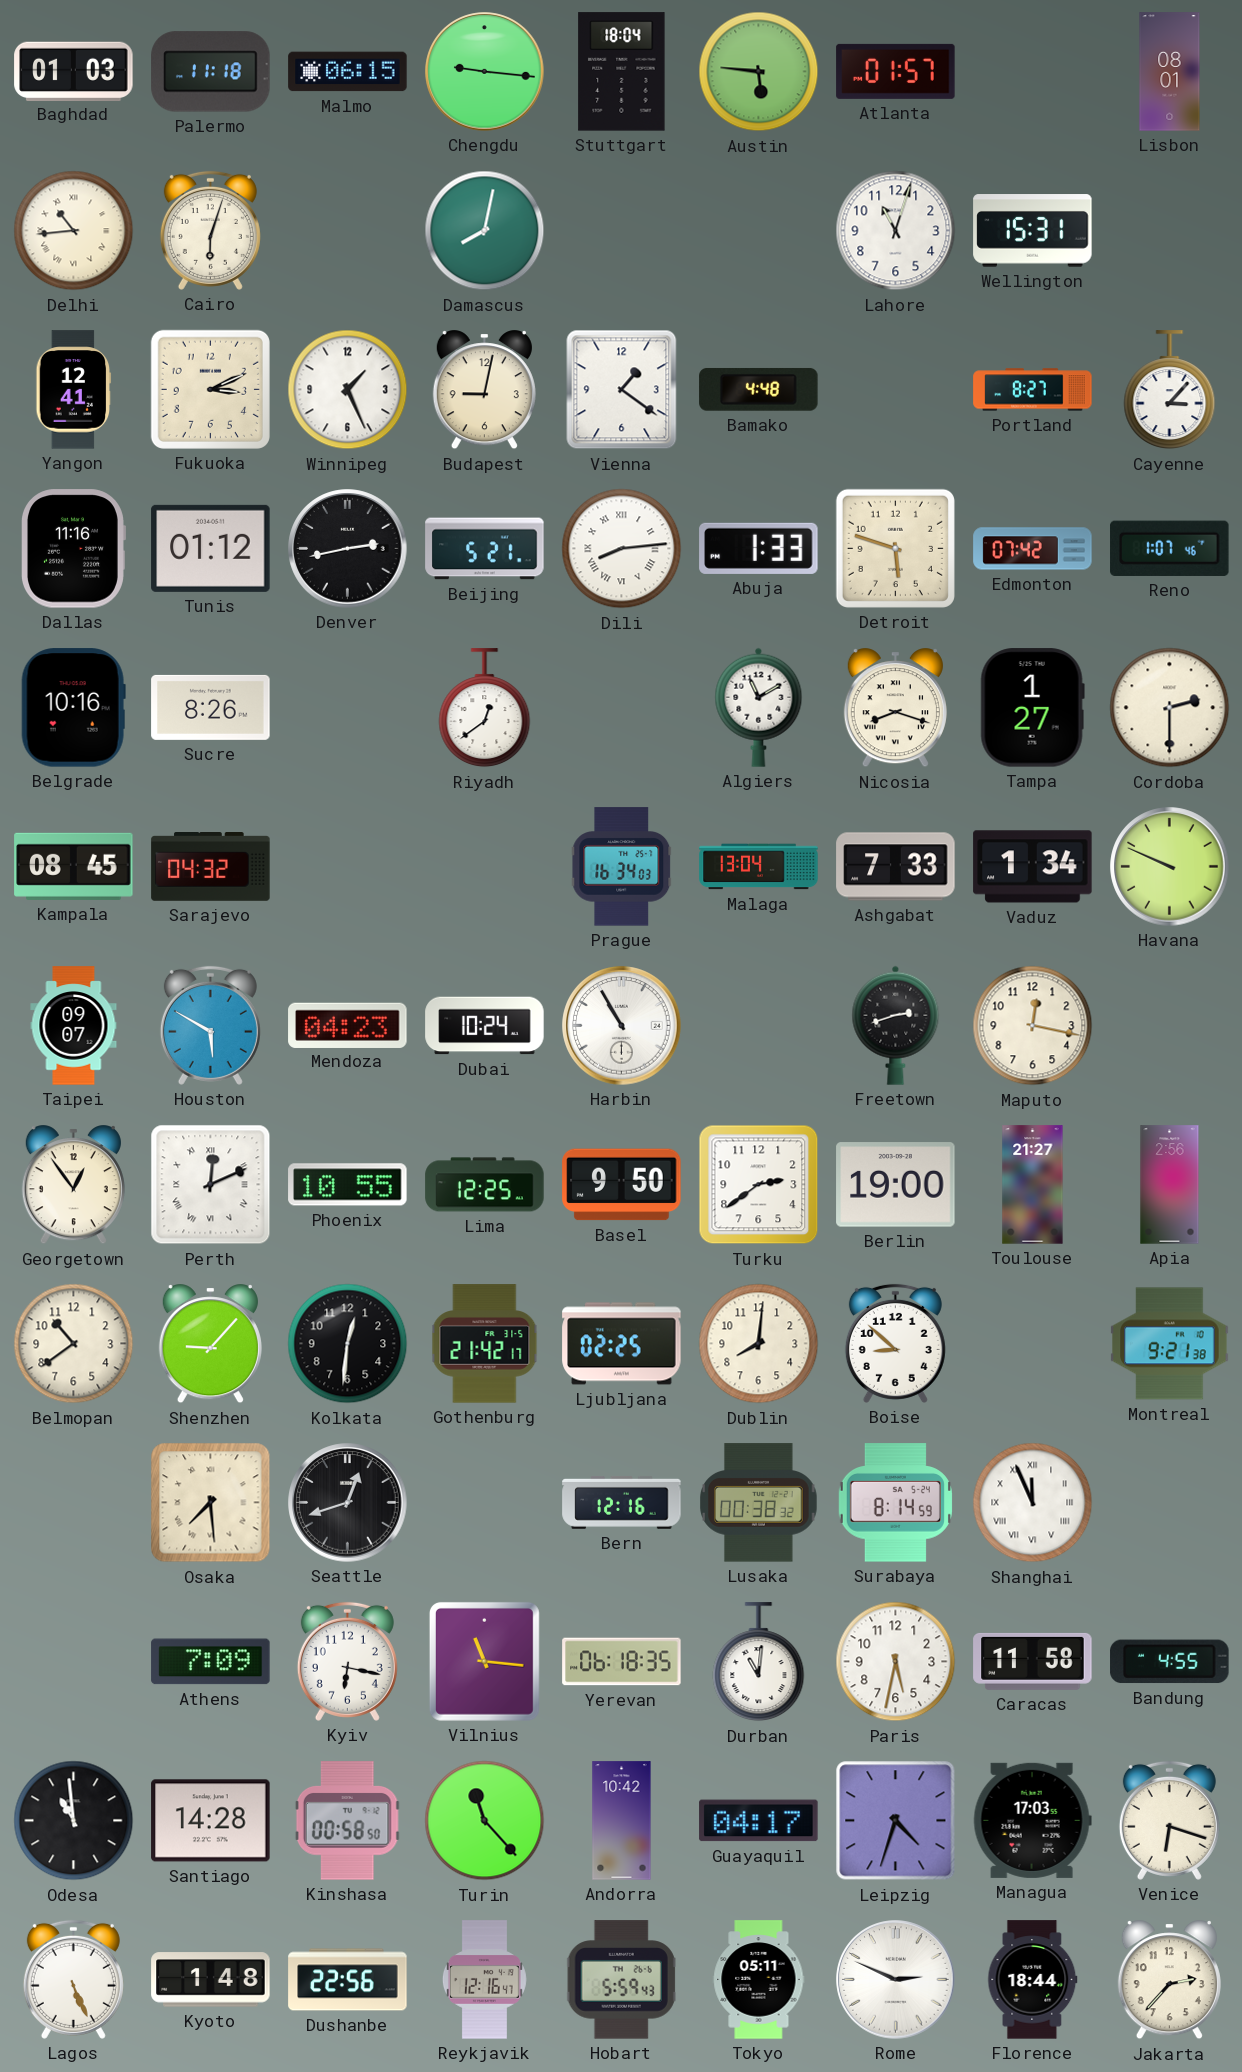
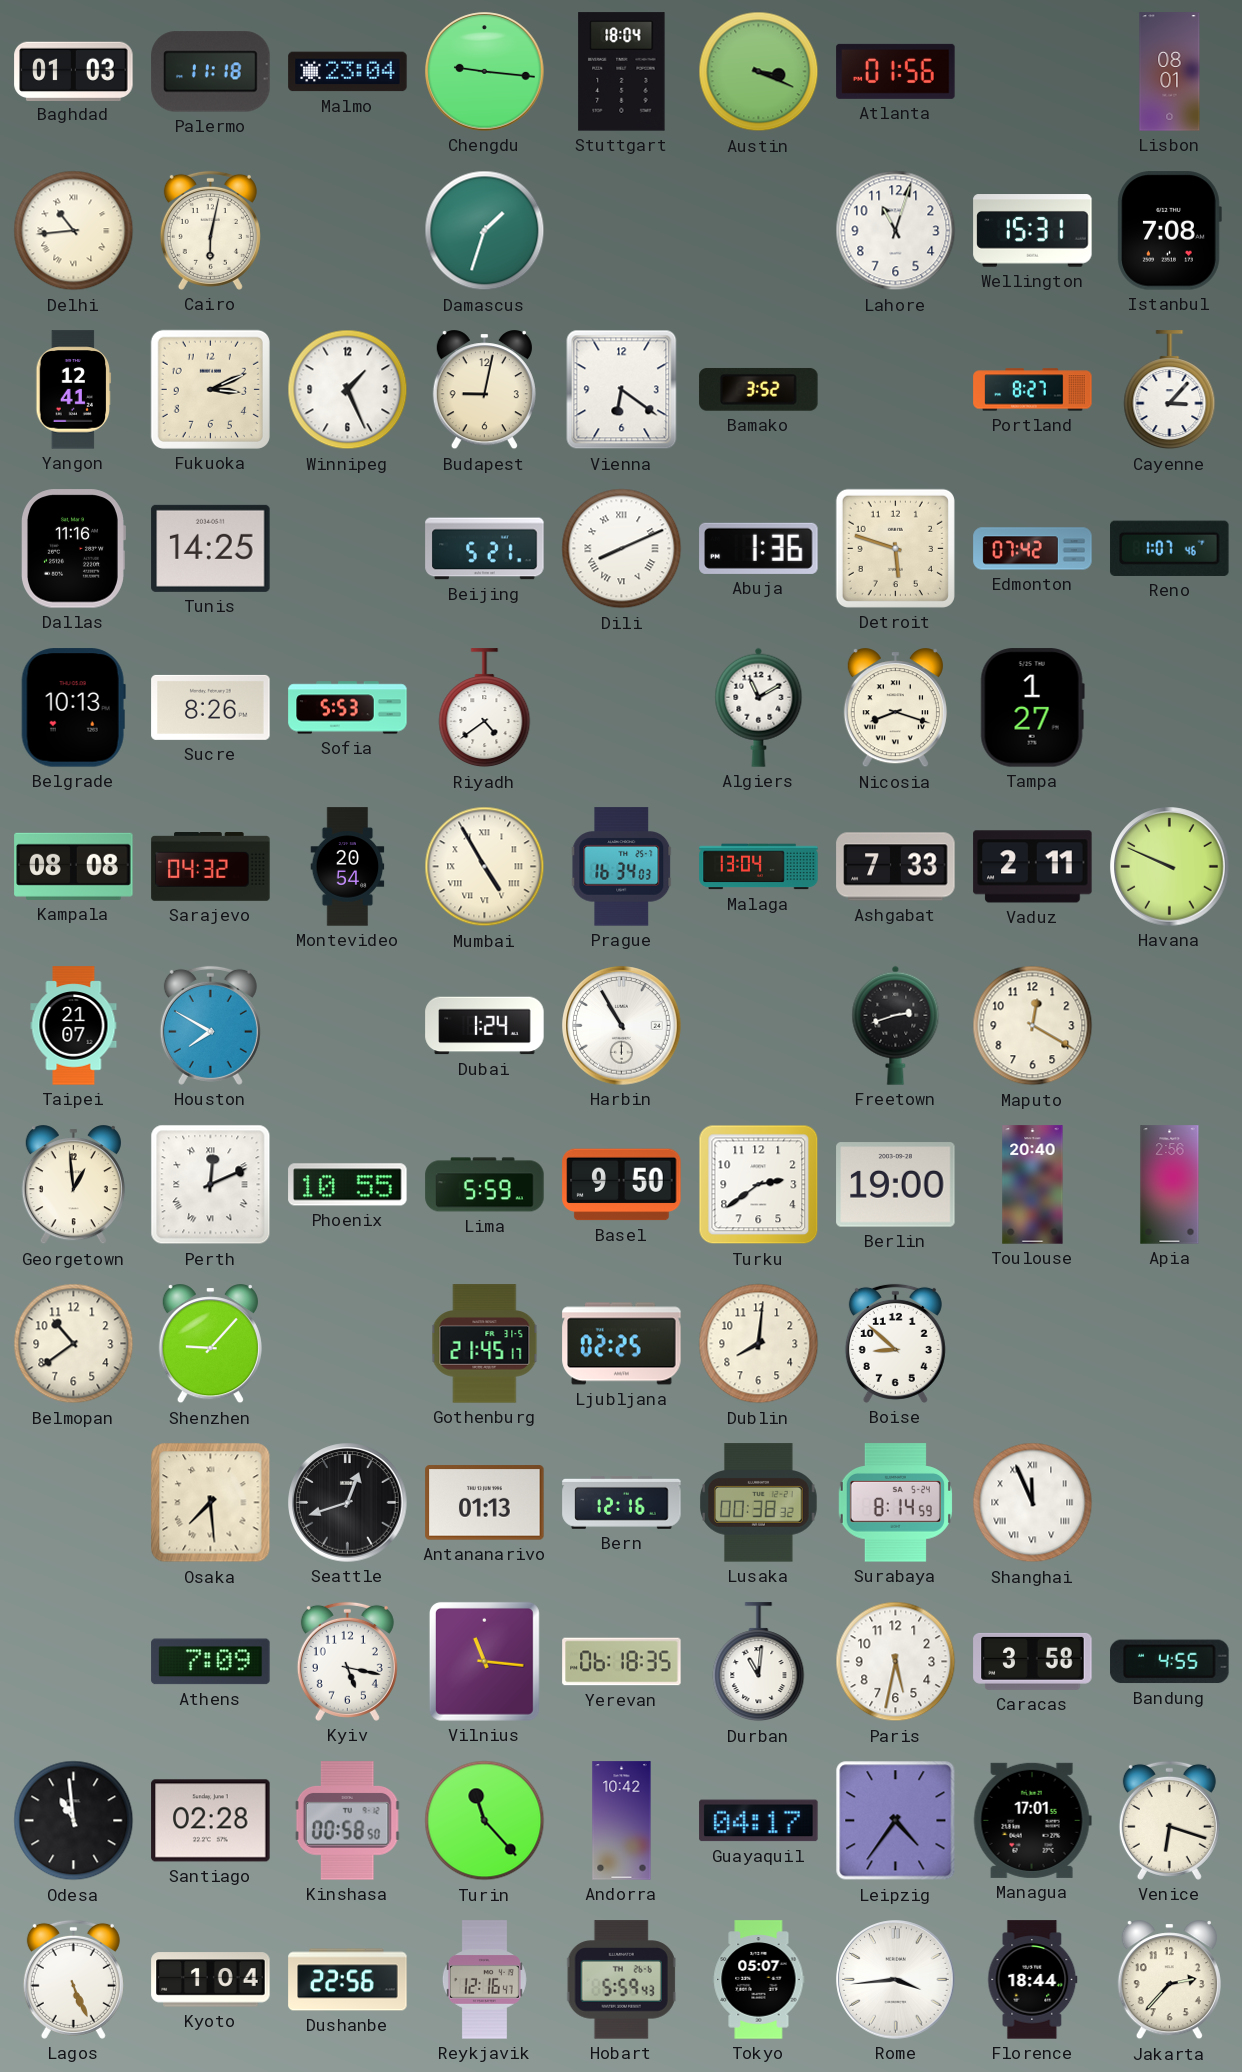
Malmo: 06:15 -> 23:04
Austin: 5:46 -> 3:19
Atlanta: 01:57 -> 01:56
Cairo: 6:03 -> 6:02
Damascus: 8:02 -> 1:33
Istanbul: none -> 7:08
Vienna: 1:21 -> 6:21
Bamako: 4:48 -> 3:52
Tunis: 01:12 -> 14:25
Denver: 2:43 -> none
Dili: 8:14 -> 8:11
Abuja: 1:33 -> 1:36
Belgrade: 10:16 -> 10:13
Sofia: none -> 5:53
Riyadh: 12:39 -> 4:39
Cordoba: 2:30 -> none
Kampala: 08:45 -> 08:08
Montevideo: none -> 20:54
Mumbai: none -> 4:55
Vaduz: 1:34 -> 2:11
Taipei: 09:07 -> 21:07
Houston: 5:50 -> 7:50
Mendoza: 04:23 -> none
Dubai: 10:24 -> 1:24
Maputo: 12:17 -> 12:20
Georgetown: 12:54 -> 12:59
Lima: 12:25 -> 5:59
Toulouse: 21:27 -> 20:40
Kolkata: 12:31 -> none
Gothenburg: 21:42 -> 21:45
Montreal: 9:21 -> none
Antananarivo: none -> 01:13
Kyiv: 6:17 -> 5:17
Caracas: 11:58 -> 3:58
Santiago: 14:28 -> 02:28
Leipzig: 4:33 -> 4:36
Managua: 17:03 -> 17:01
Kyoto: 1:48 -> 1:04
Tokyo: 05:11 -> 05:07
Rome: 2:49 -> 3:44
